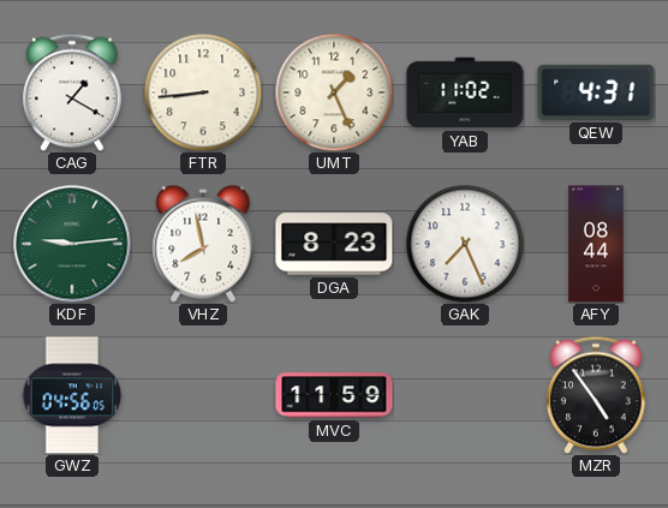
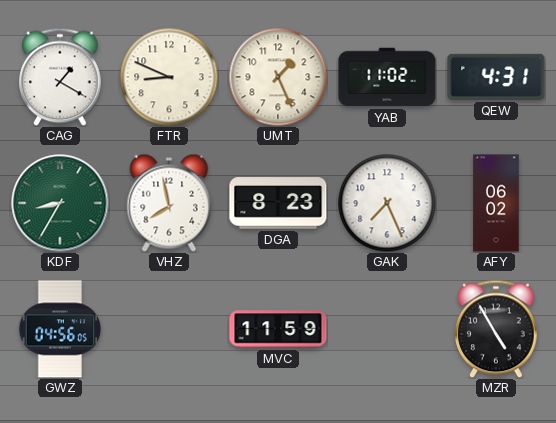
FTR: 8:44 -> 8:49
KDF: 9:14 -> 8:35
AFY: 08:44 -> 06:02
MZR: 4:54 -> 4:55
